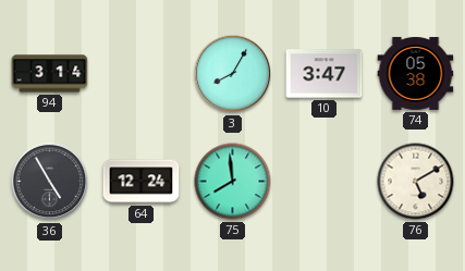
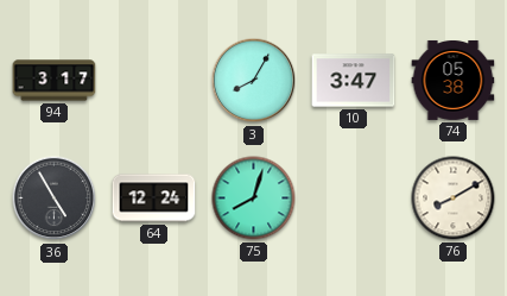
94: 3:14 -> 3:17
75: 7:59 -> 8:03
76: 5:10 -> 8:10
